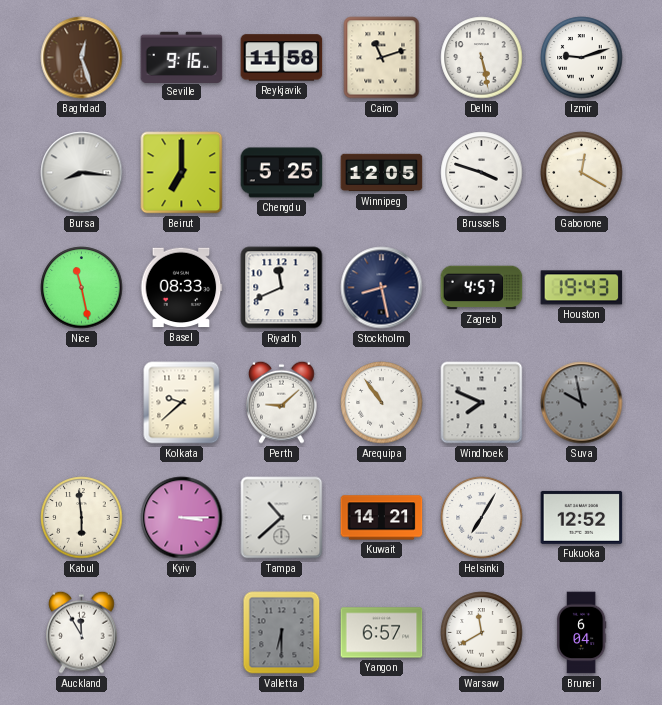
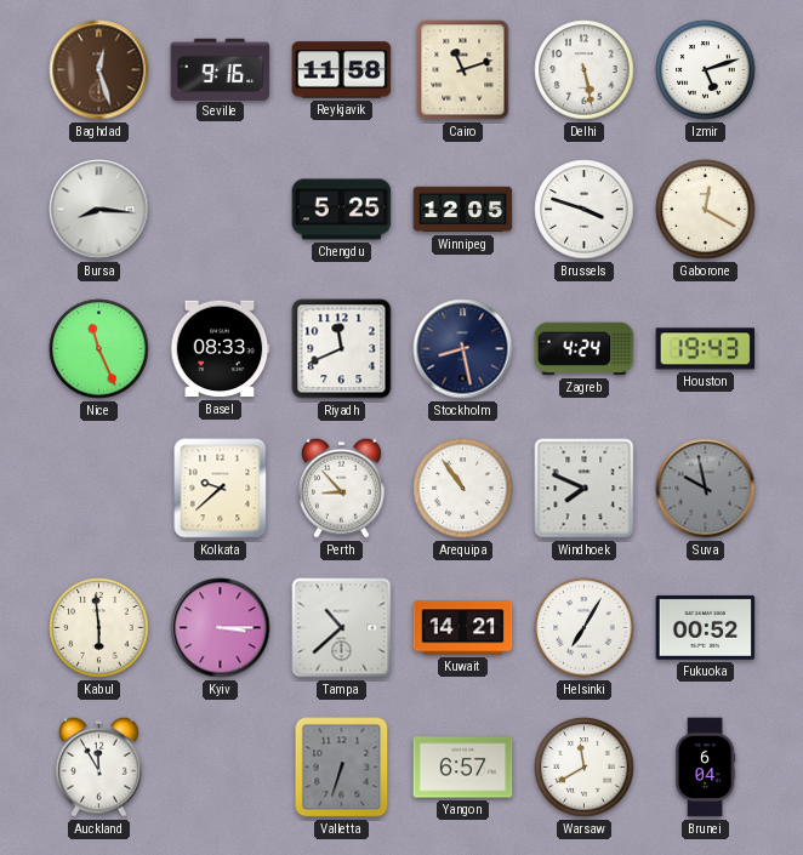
Izmir: 9:12 -> 5:12
Beirut: 7:00 -> none
Nice: 11:28 -> 11:26
Zagreb: 4:57 -> 4:24
Perth: 9:08 -> 8:53
Fukuoka: 12:52 -> 00:52
Valletta: 6:30 -> 6:33
